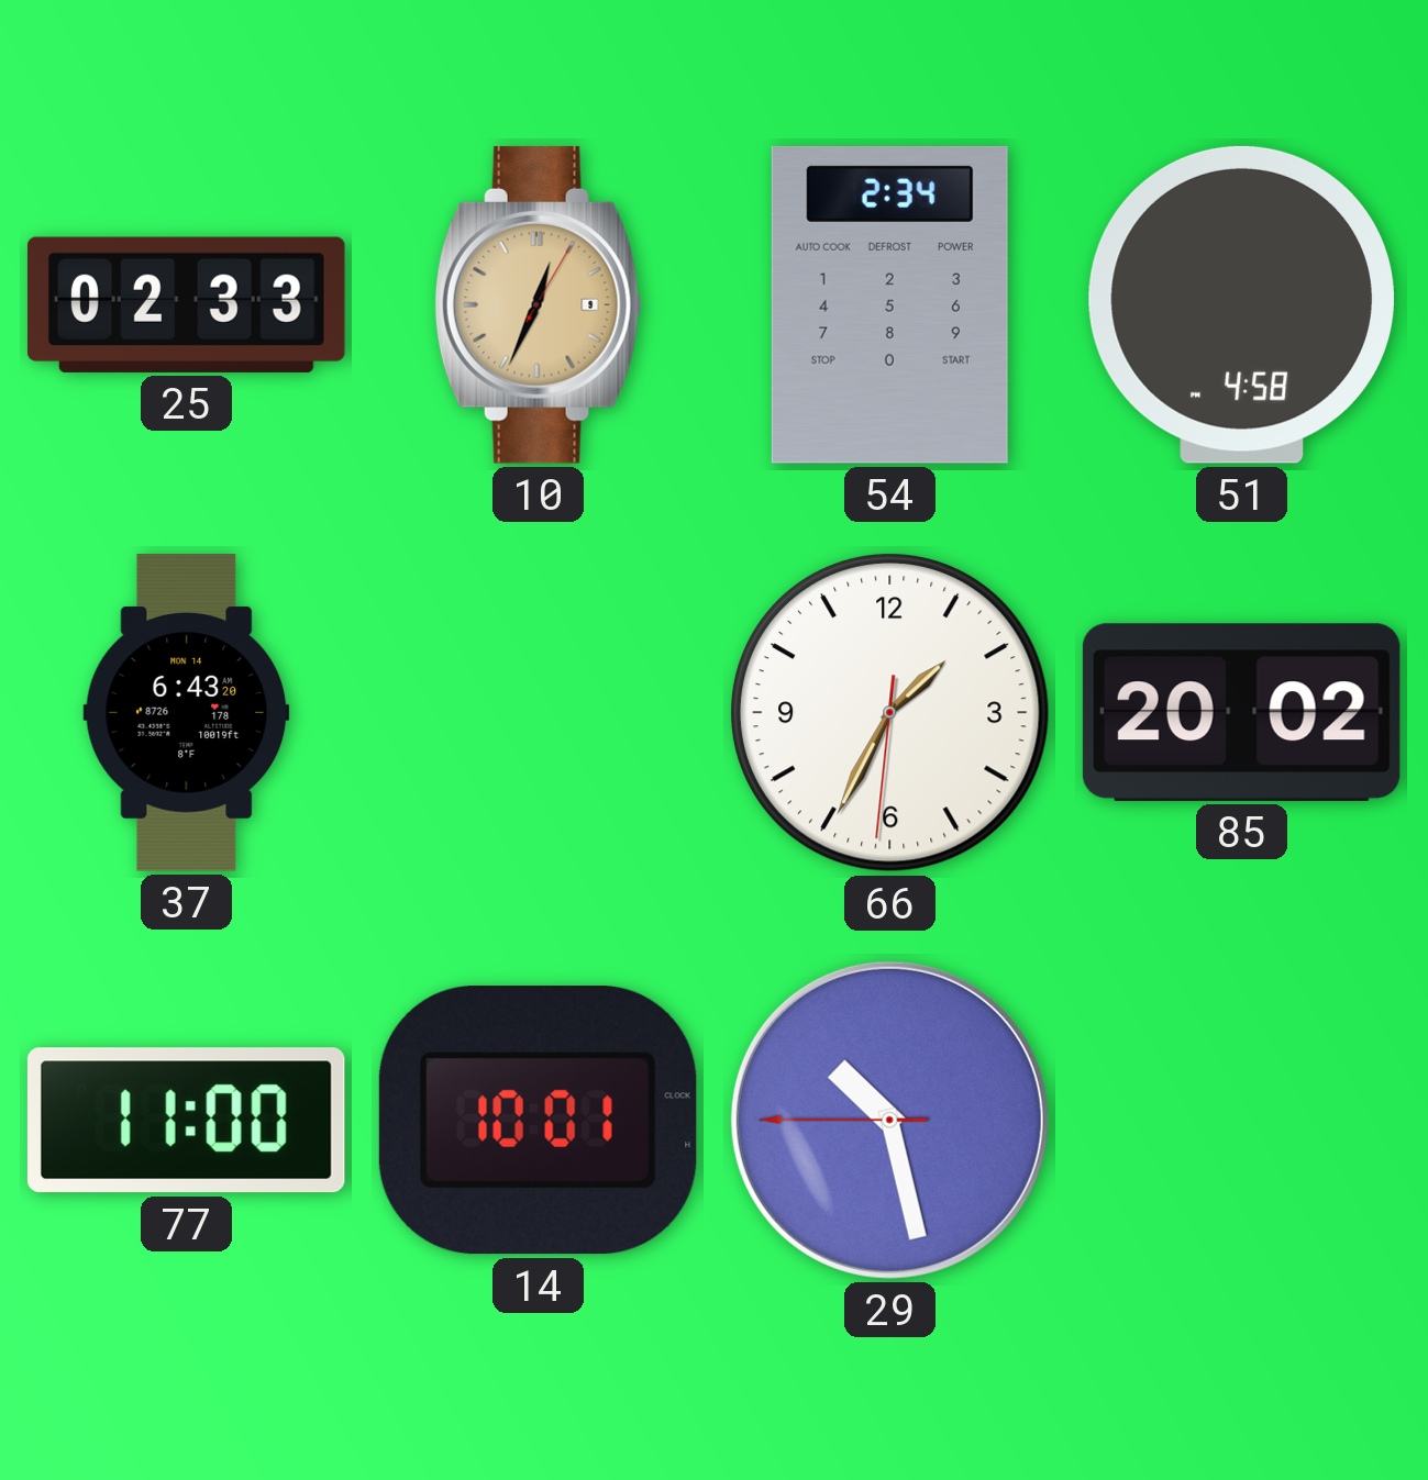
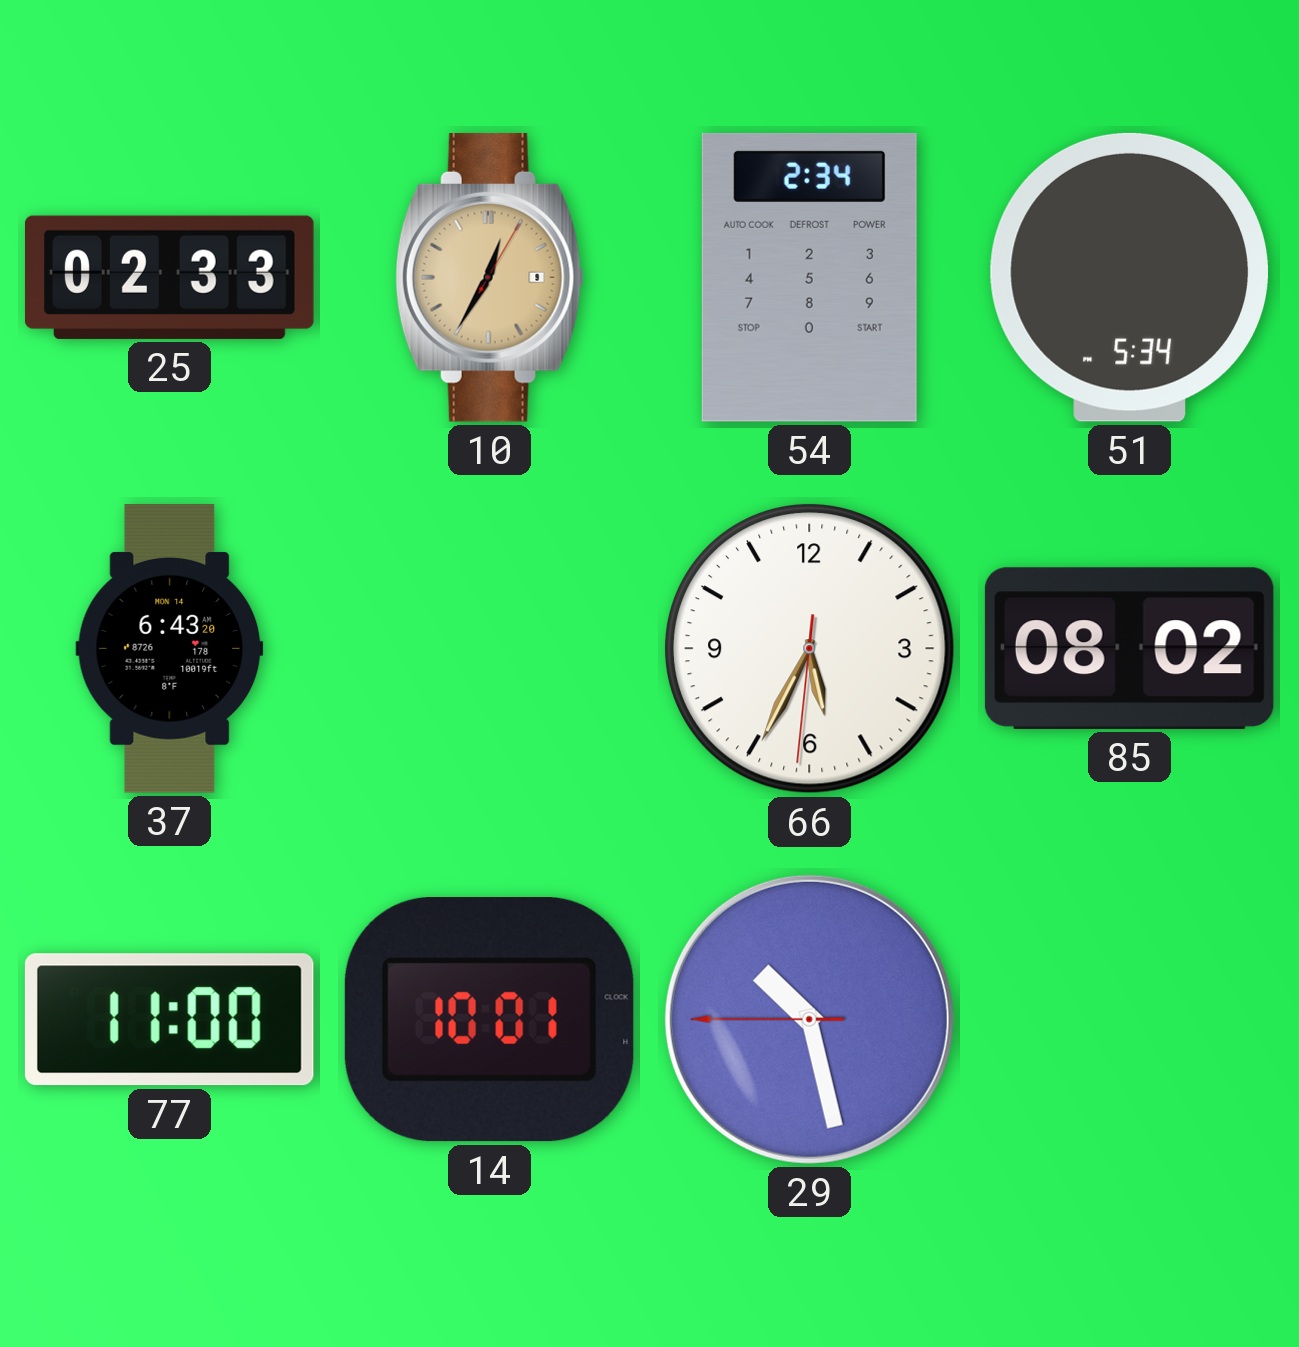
10: 12:34 -> 12:35
51: 4:58 -> 5:34
66: 1:34 -> 5:34
85: 20:02 -> 08:02
